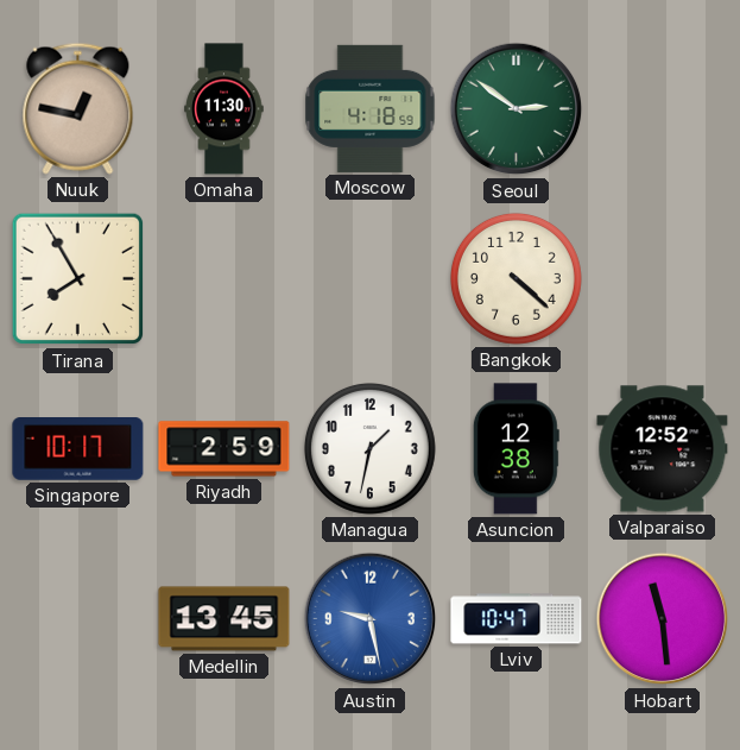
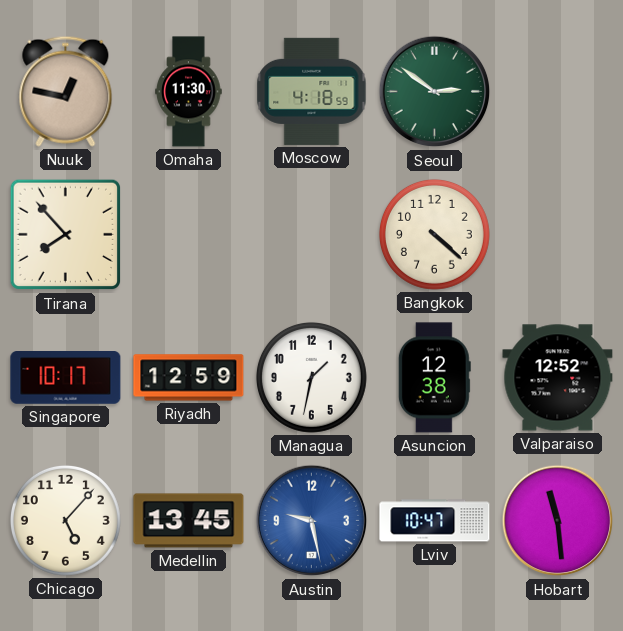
Tirana: 7:55 -> 7:53
Riyadh: 2:59 -> 12:59
Chicago: none -> 5:07
